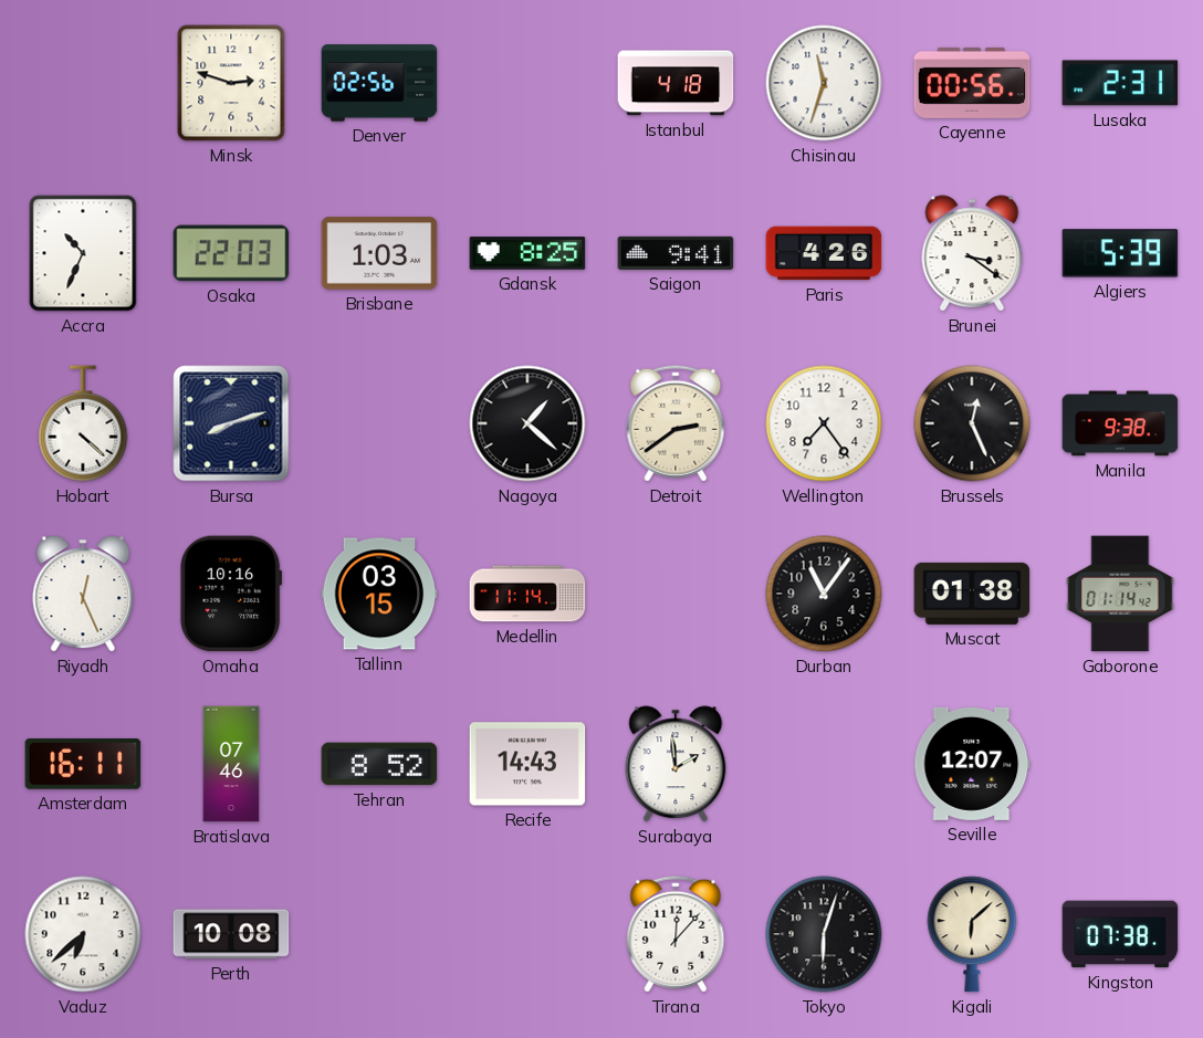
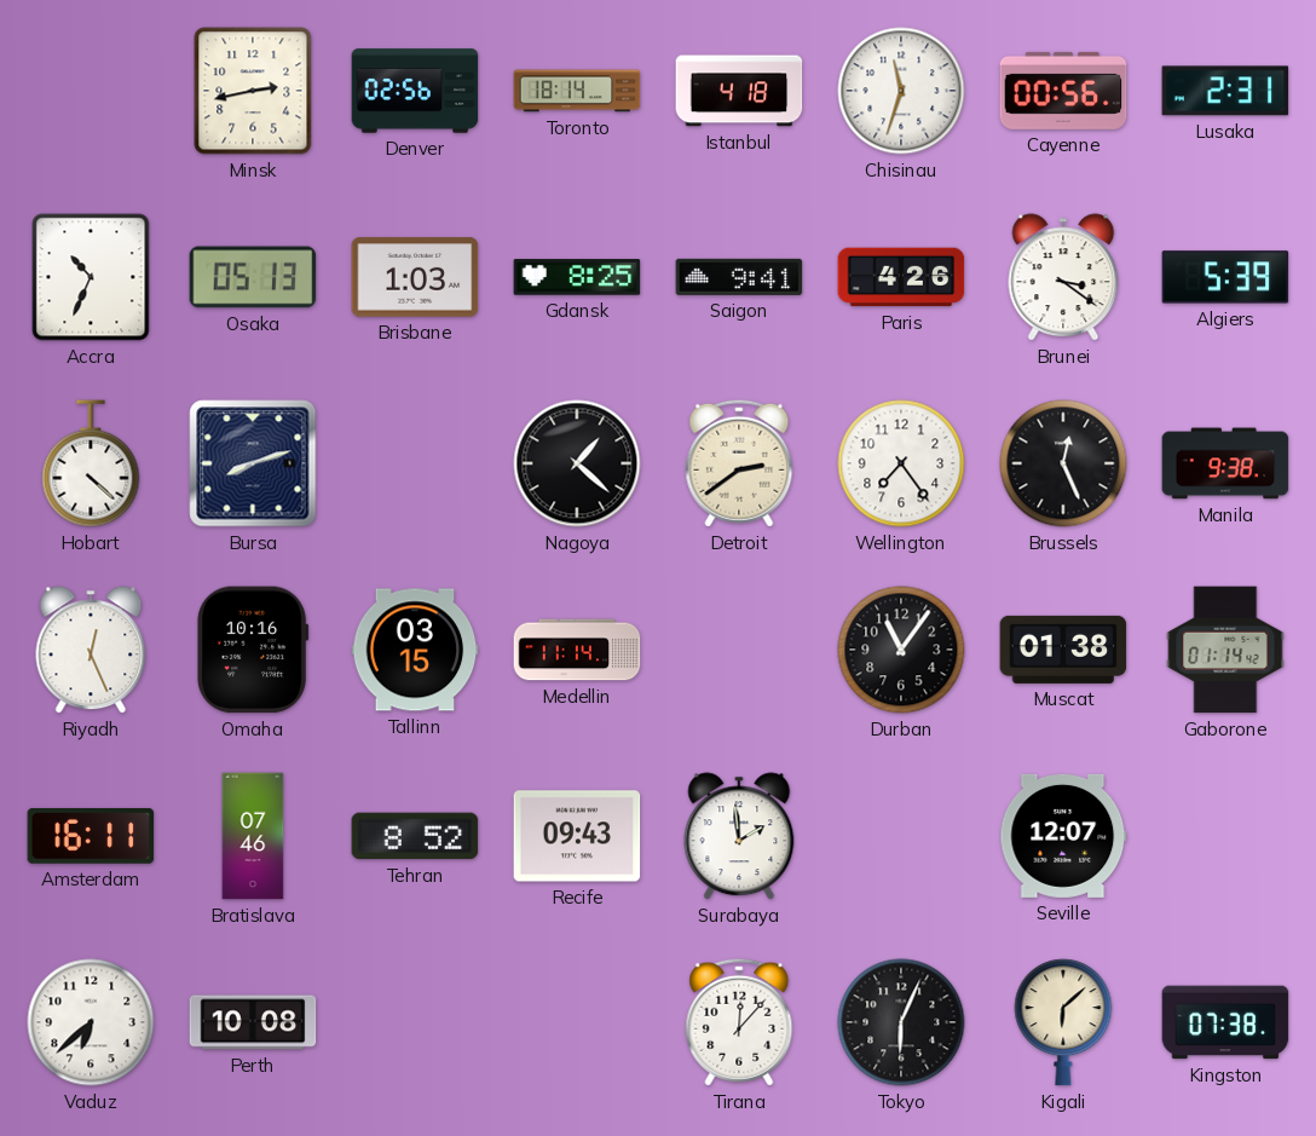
Minsk: 2:48 -> 2:43
Toronto: none -> 18:14
Osaka: 22:03 -> 05:13
Recife: 14:43 -> 09:43
Tokyo: 6:03 -> 6:04
